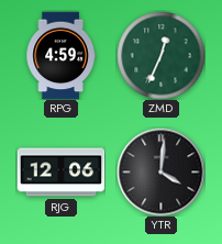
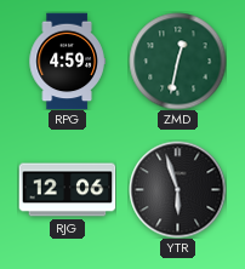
ZMD: 12:34 -> 12:32
YTR: 4:01 -> 5:57
